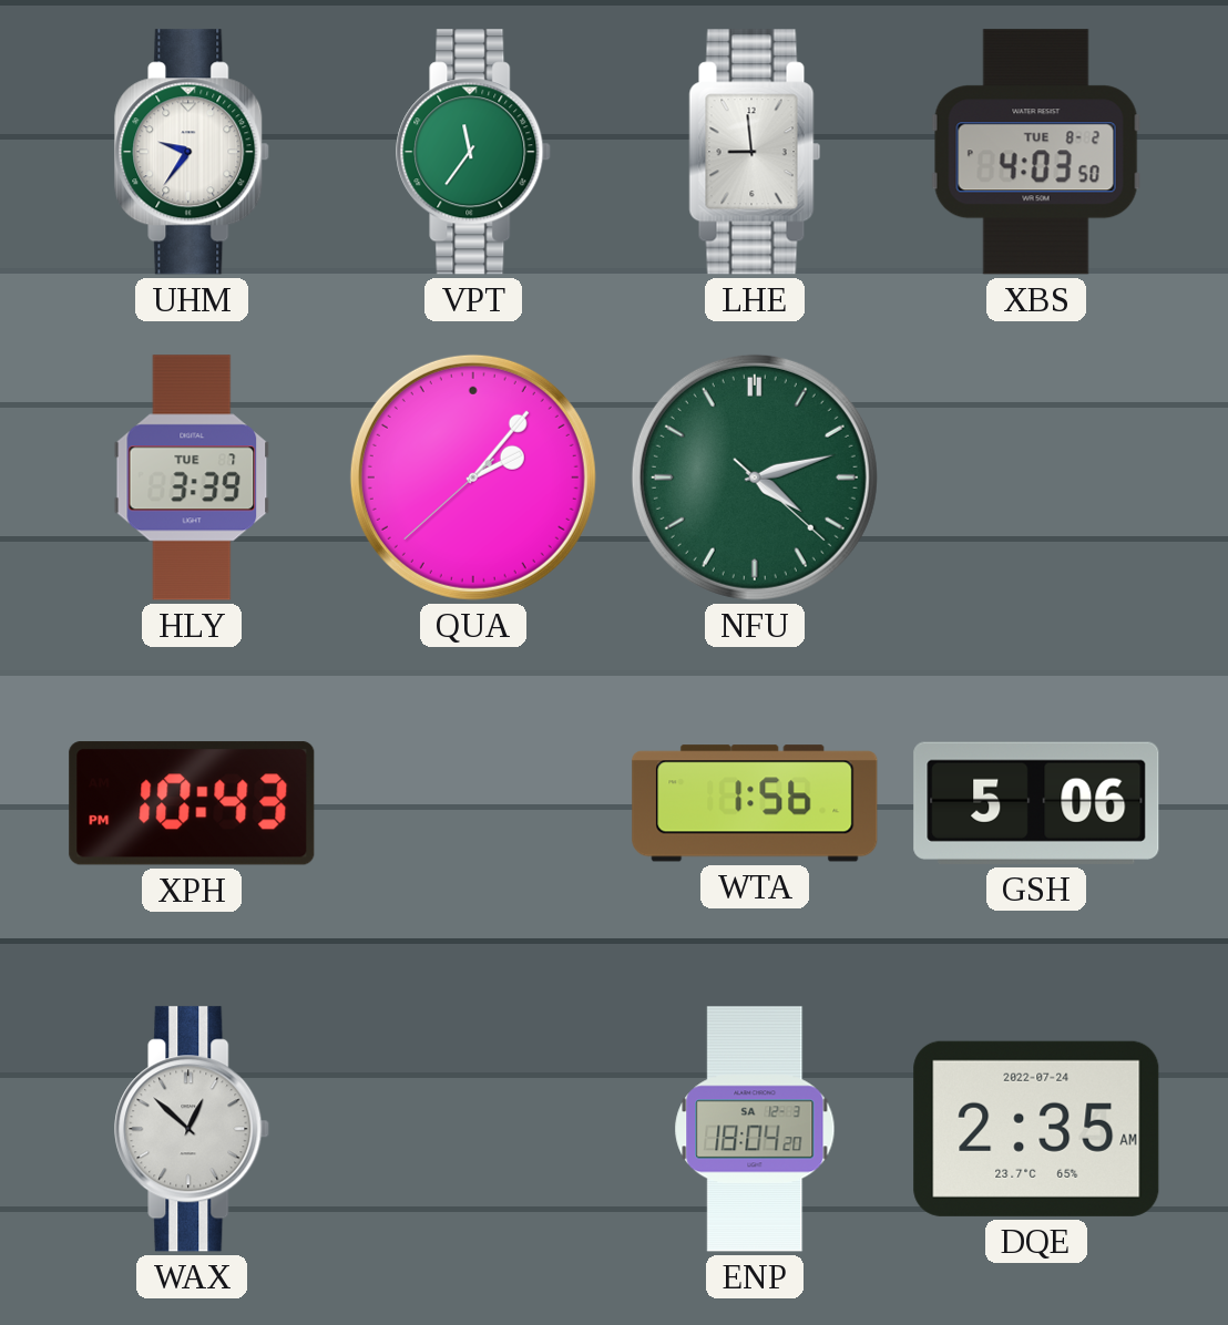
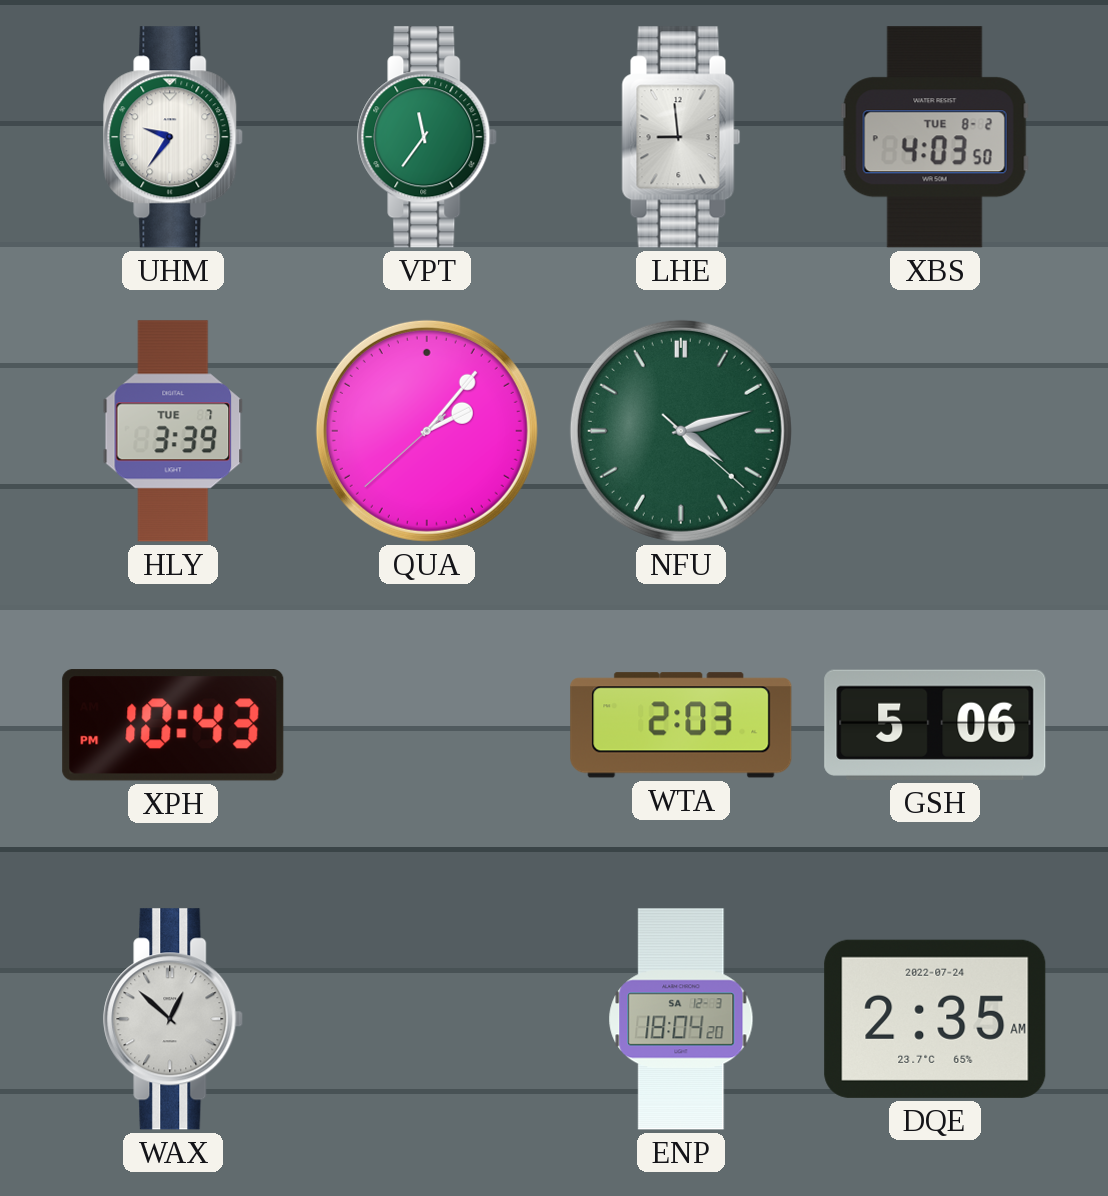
WTA: 1:56 -> 2:03
